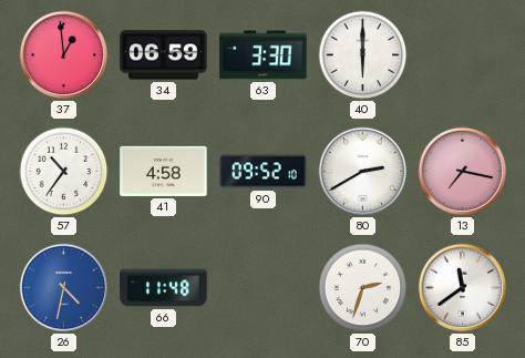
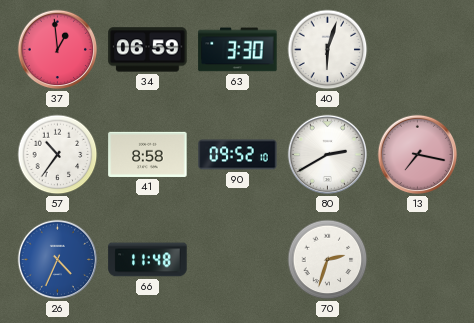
40: 6:00 -> 6:03
41: 4:58 -> 8:58
26: 4:32 -> 4:34
85: 11:39 -> none
